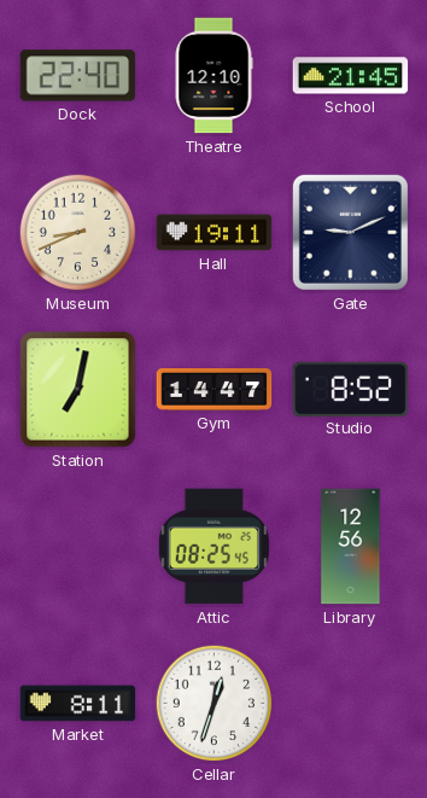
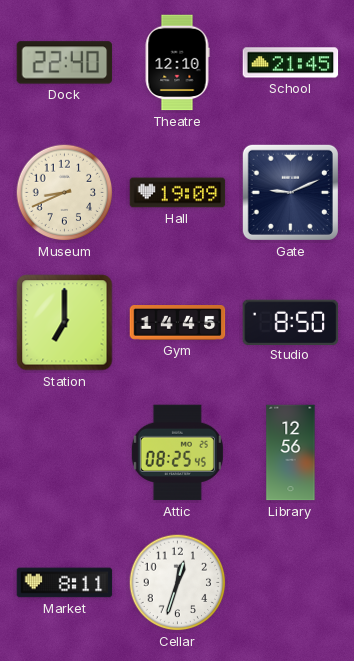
Hall: 19:11 -> 19:09
Station: 7:02 -> 7:00
Gym: 14:47 -> 14:45
Studio: 8:52 -> 8:50
